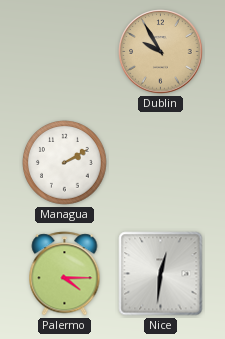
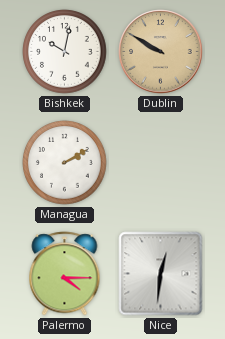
Bishkek: none -> 10:02
Dublin: 9:55 -> 9:50
